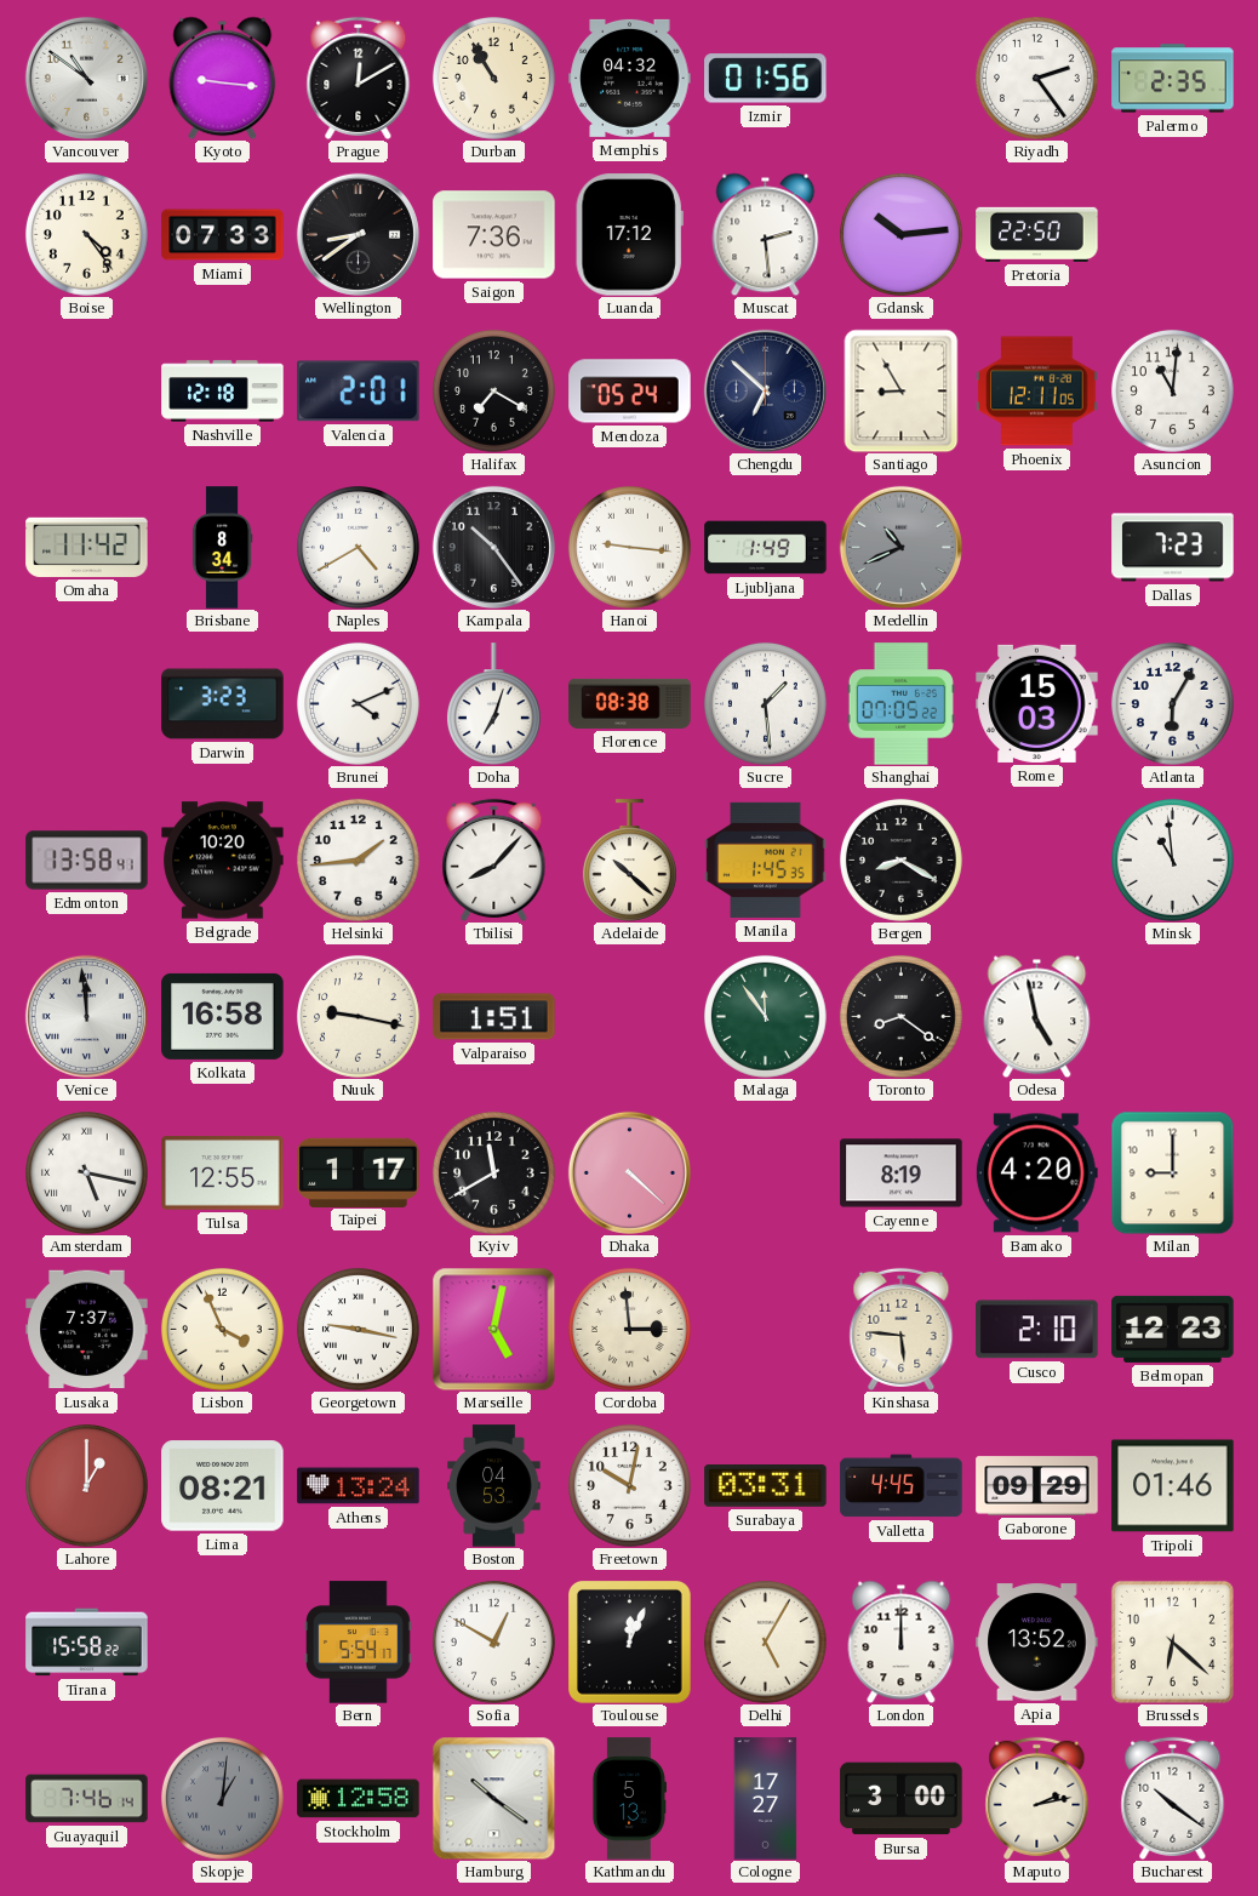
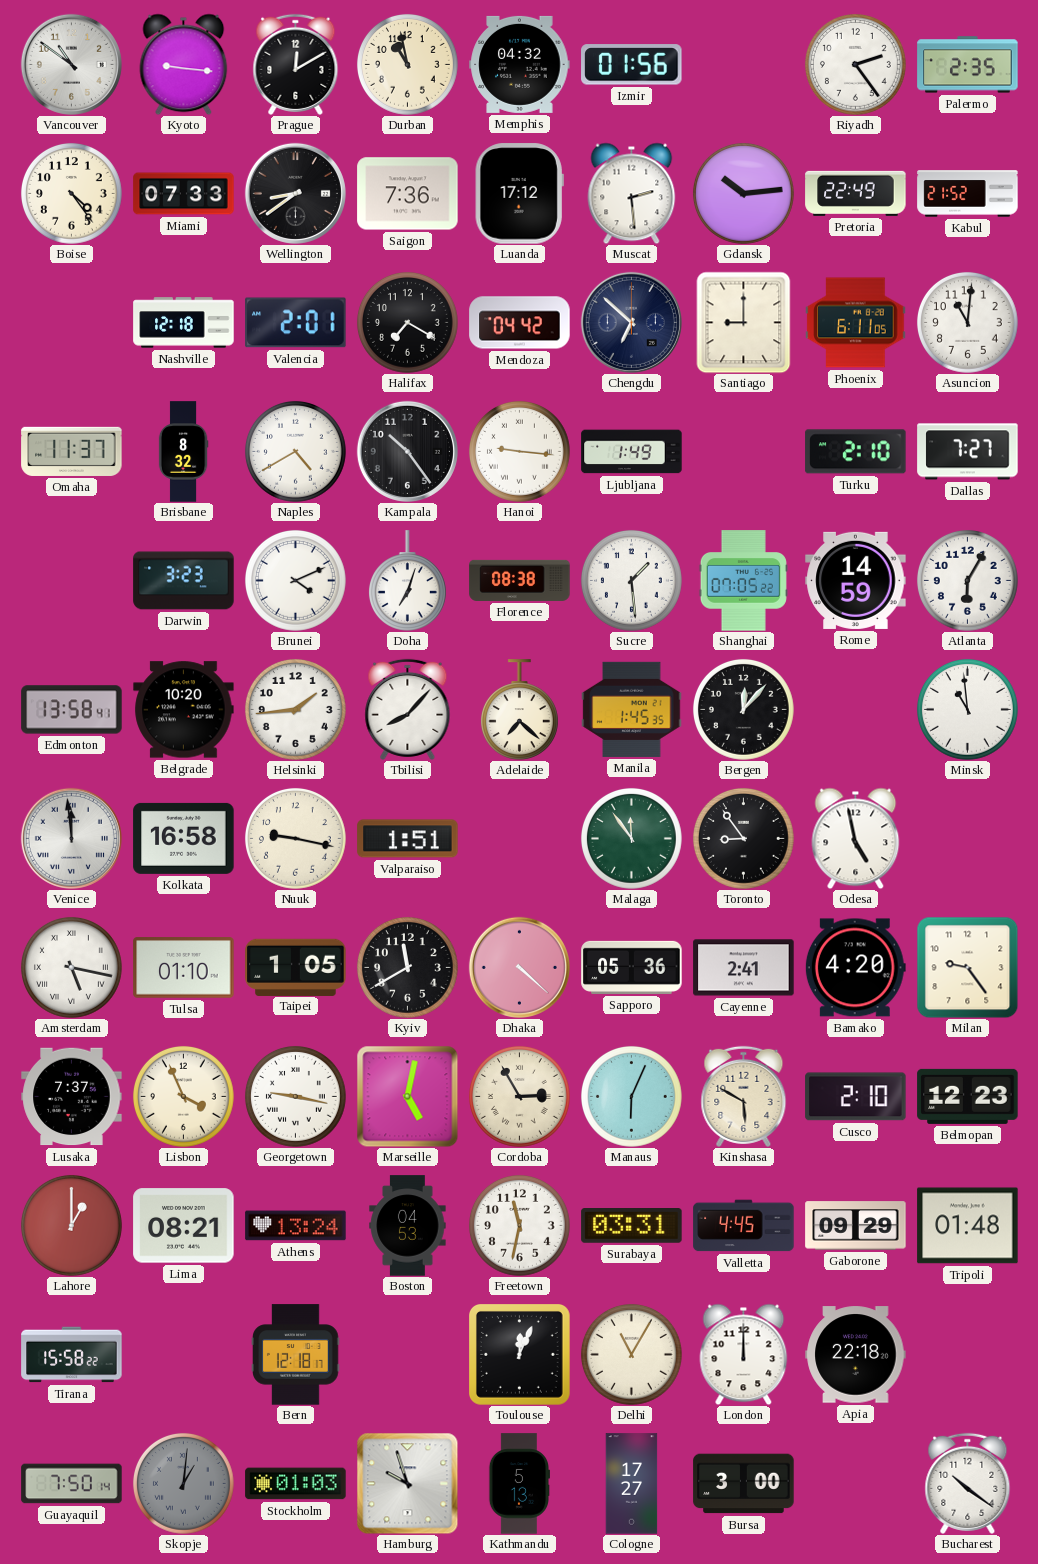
Durban: 10:55 -> 10:58
Pretoria: 22:50 -> 22:49
Kabul: none -> 21:52
Mendoza: 05:24 -> 04:42
Santiago: 8:55 -> 9:00
Phoenix: 12:11 -> 6:11
Omaha: 11:42 -> 11:37
Brisbane: 8:34 -> 8:32
Medellin: 10:41 -> none
Turku: none -> 2:10
Dallas: 7:23 -> 7:27
Rome: 15:03 -> 14:59
Adelaide: 10:22 -> 7:22
Bergen: 8:20 -> 12:07
Toronto: 8:21 -> 8:54
Tulsa: 12:55 -> 01:10
Taipei: 1:17 -> 1:05
Sapporo: none -> 05:36
Cayenne: 8:19 -> 2:41
Milan: 9:00 -> 9:24
Cordoba: 2:59 -> 2:55
Manaus: none -> 6:04
Kinshasa: 5:46 -> 5:50
Freetown: 10:02 -> 11:32
Tripoli: 01:46 -> 01:48
Bern: 5:54 -> 12:18
Sofia: 12:50 -> none
Delhi: 5:05 -> 11:05
Apia: 13:52 -> 22:18
Brussels: 6:22 -> none
Guayaquil: 7:46 -> 7:50
Stockholm: 12:58 -> 01:03
Hamburg: 10:21 -> 9:57
Maputo: 2:13 -> none
